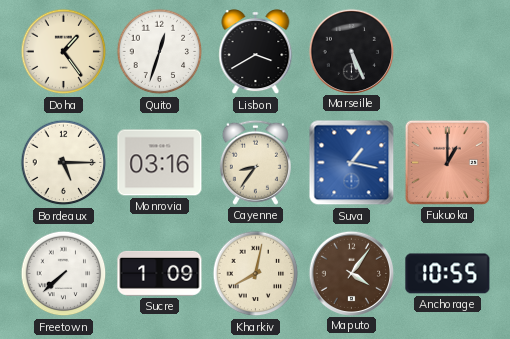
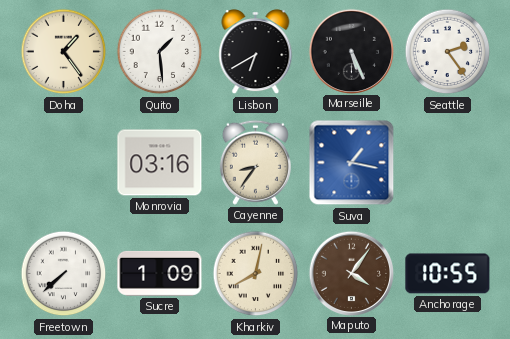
Quito: 12:33 -> 1:29
Lisbon: 3:40 -> 6:40
Seattle: none -> 2:24
Bordeaux: 5:15 -> none
Fukuoka: 1:00 -> none
